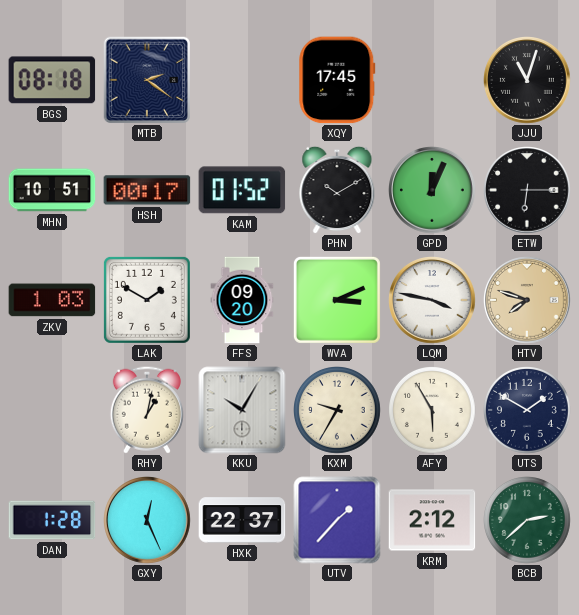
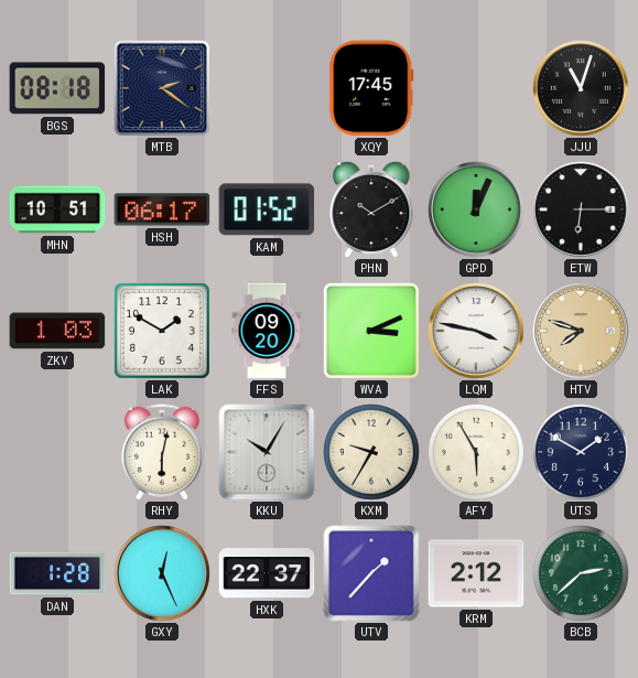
HSH: 00:17 -> 06:17
RHY: 1:02 -> 6:02
